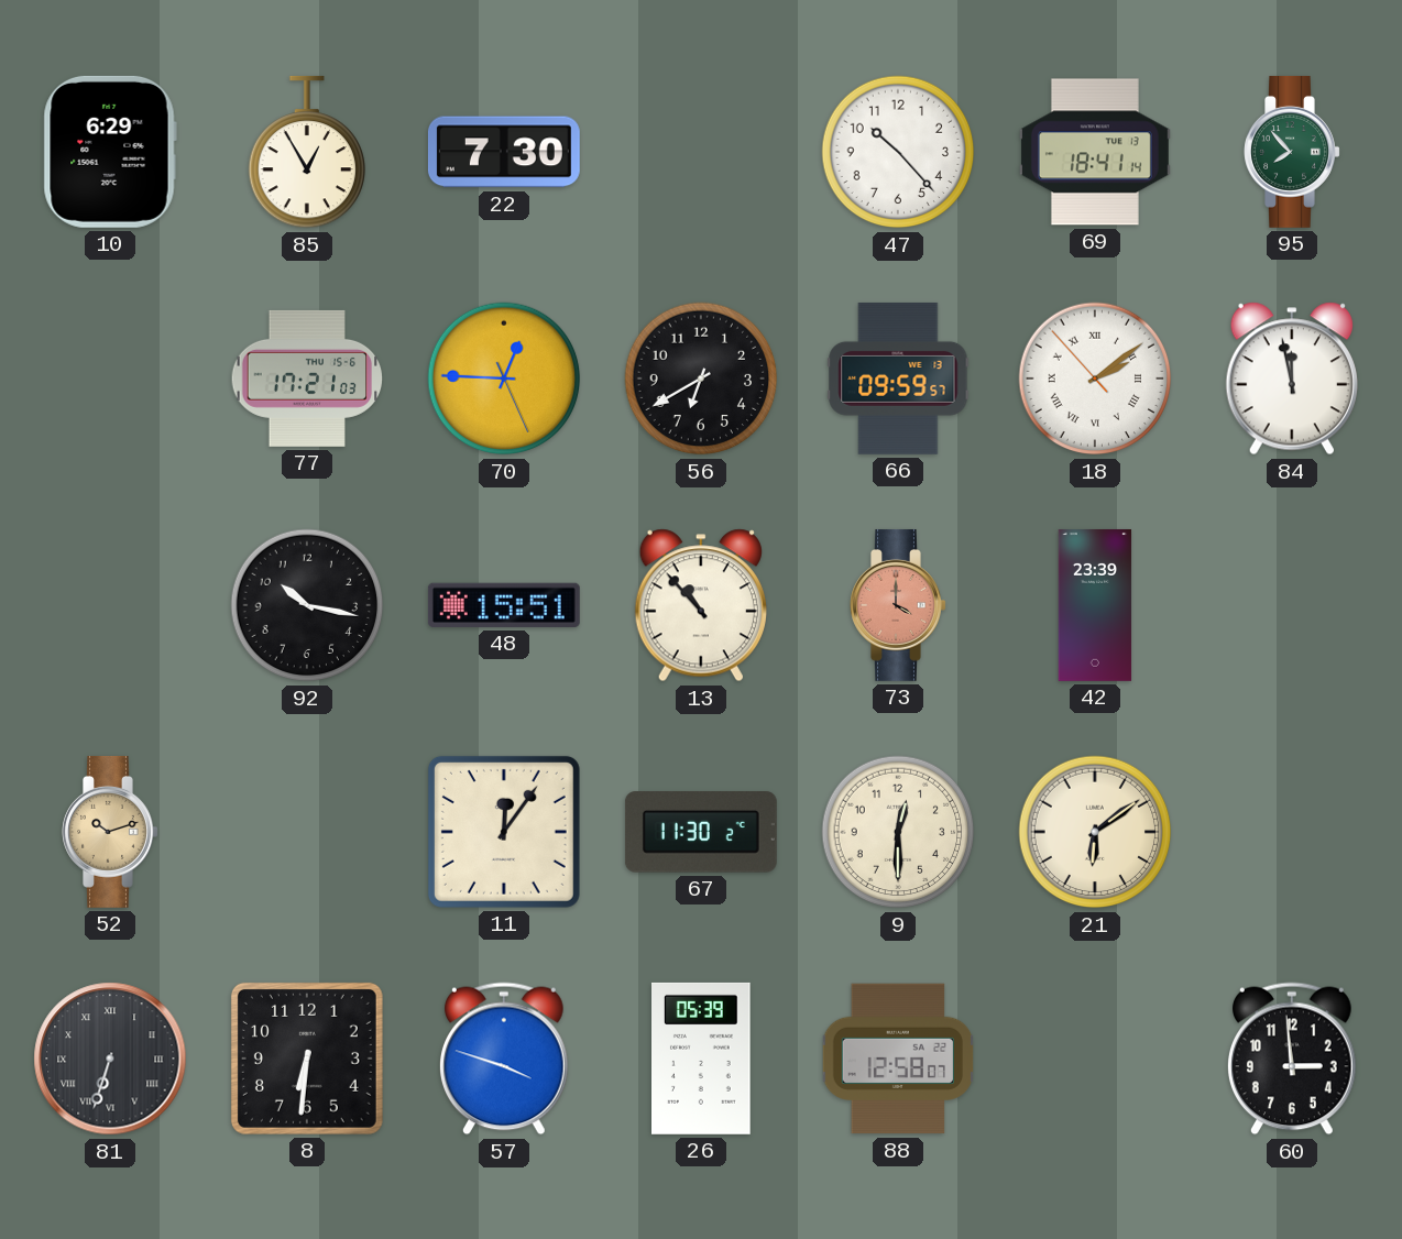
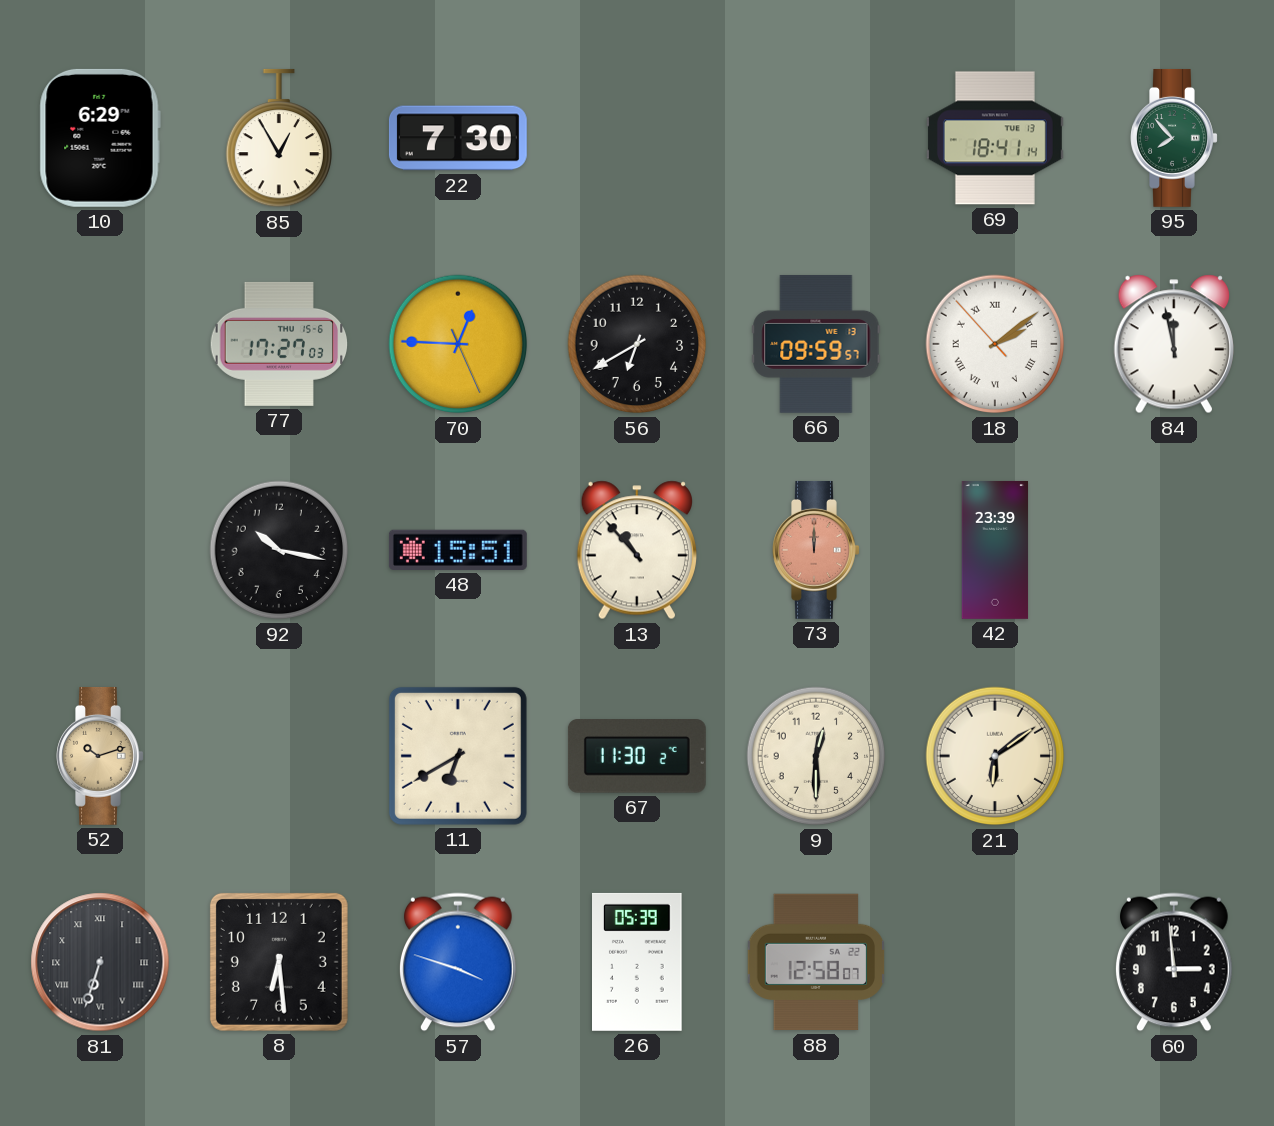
47: 10:23 -> none
77: 17:21 -> 17:27
73: 4:00 -> 12:00
11: 12:06 -> 6:40
8: 6:31 -> 6:29
